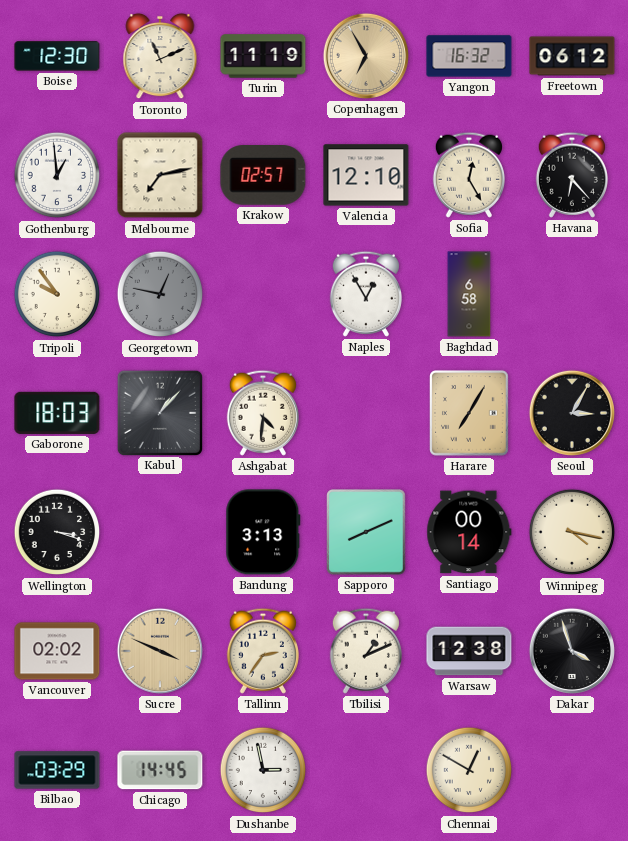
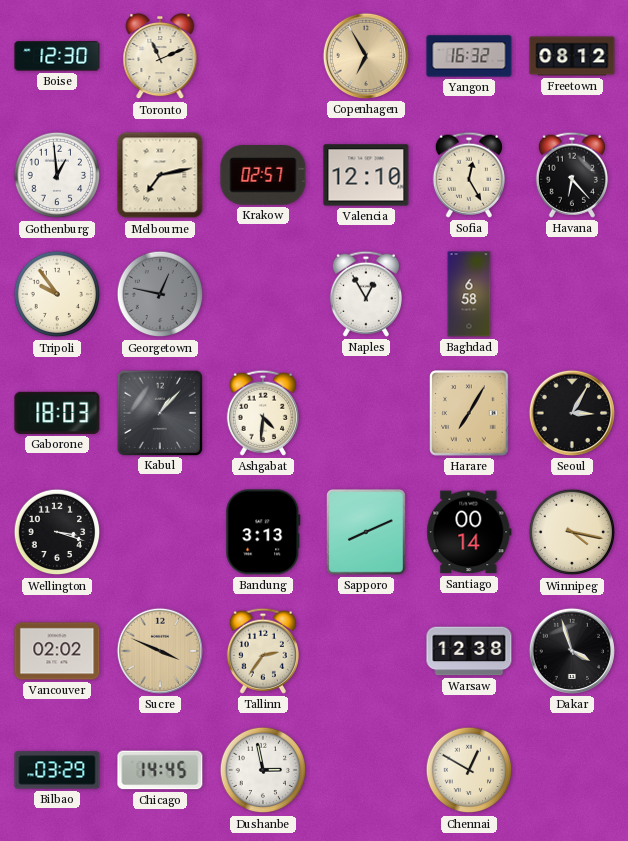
Turin: 11:19 -> none
Freetown: 06:12 -> 08:12
Tbilisi: 1:11 -> none
